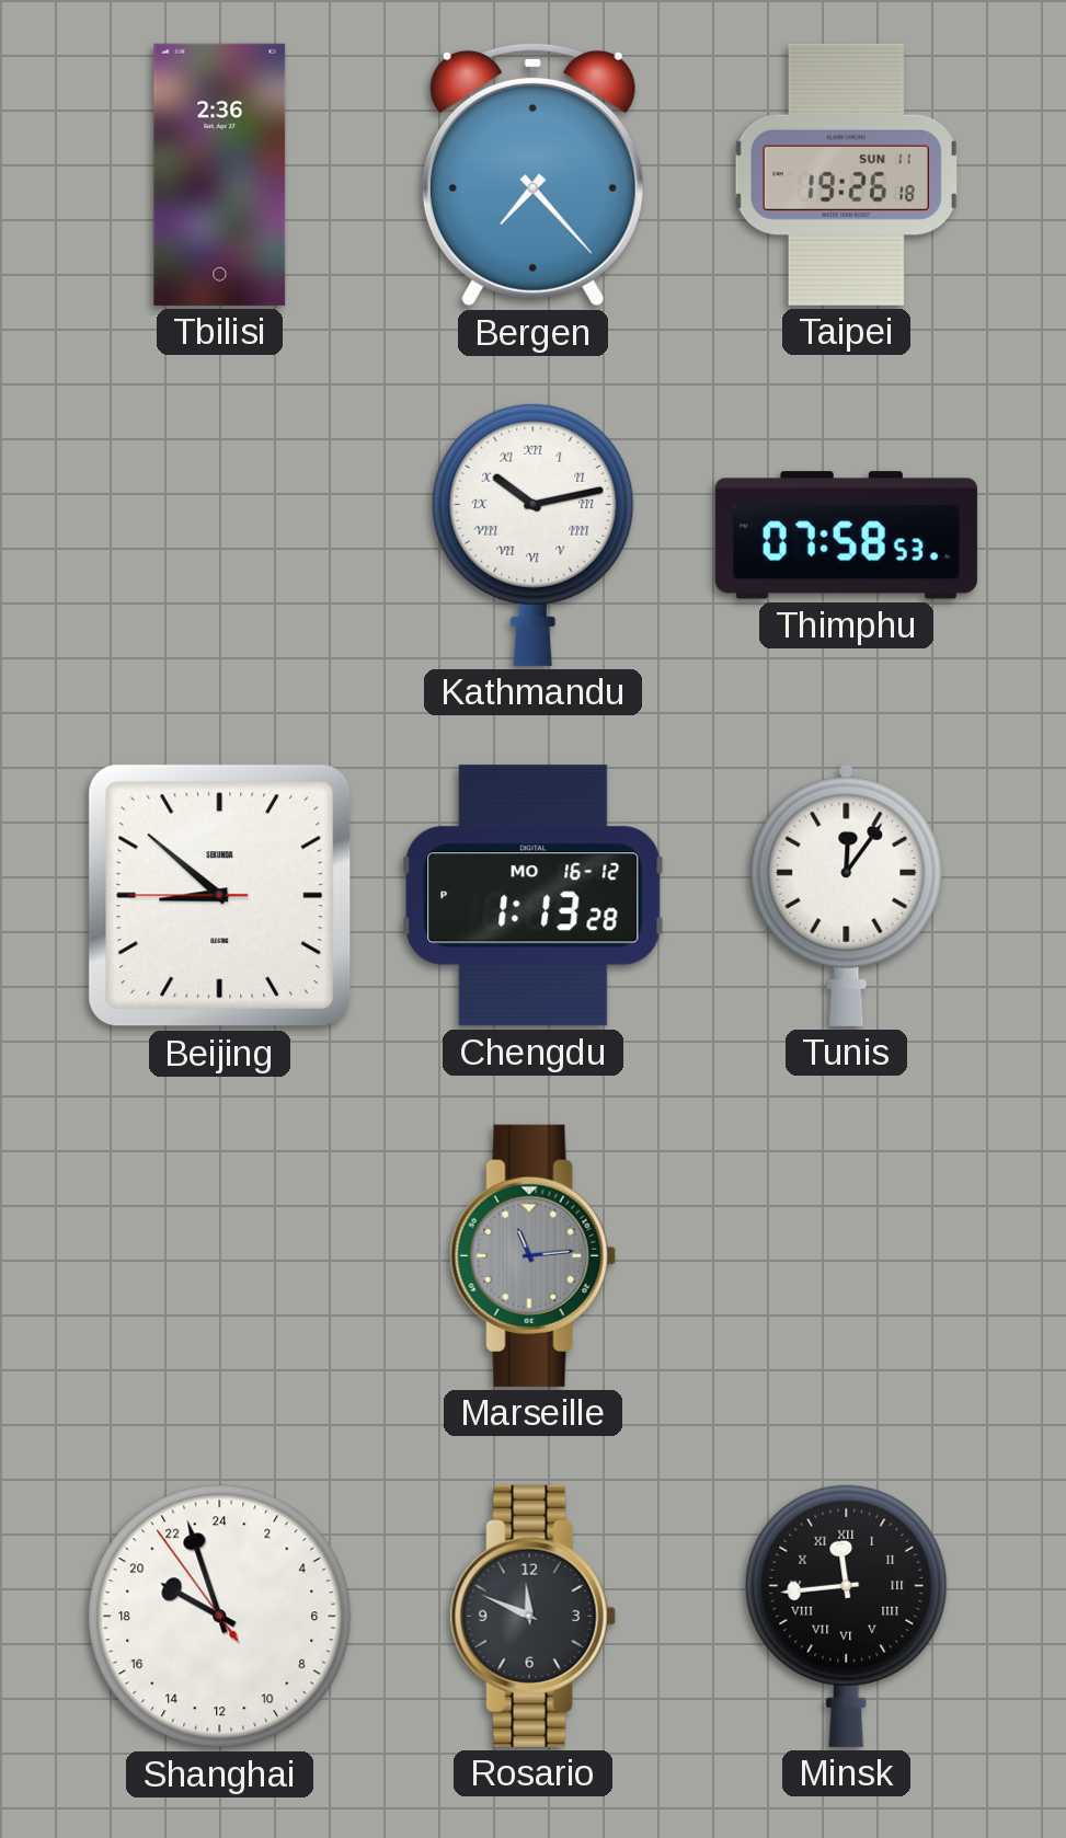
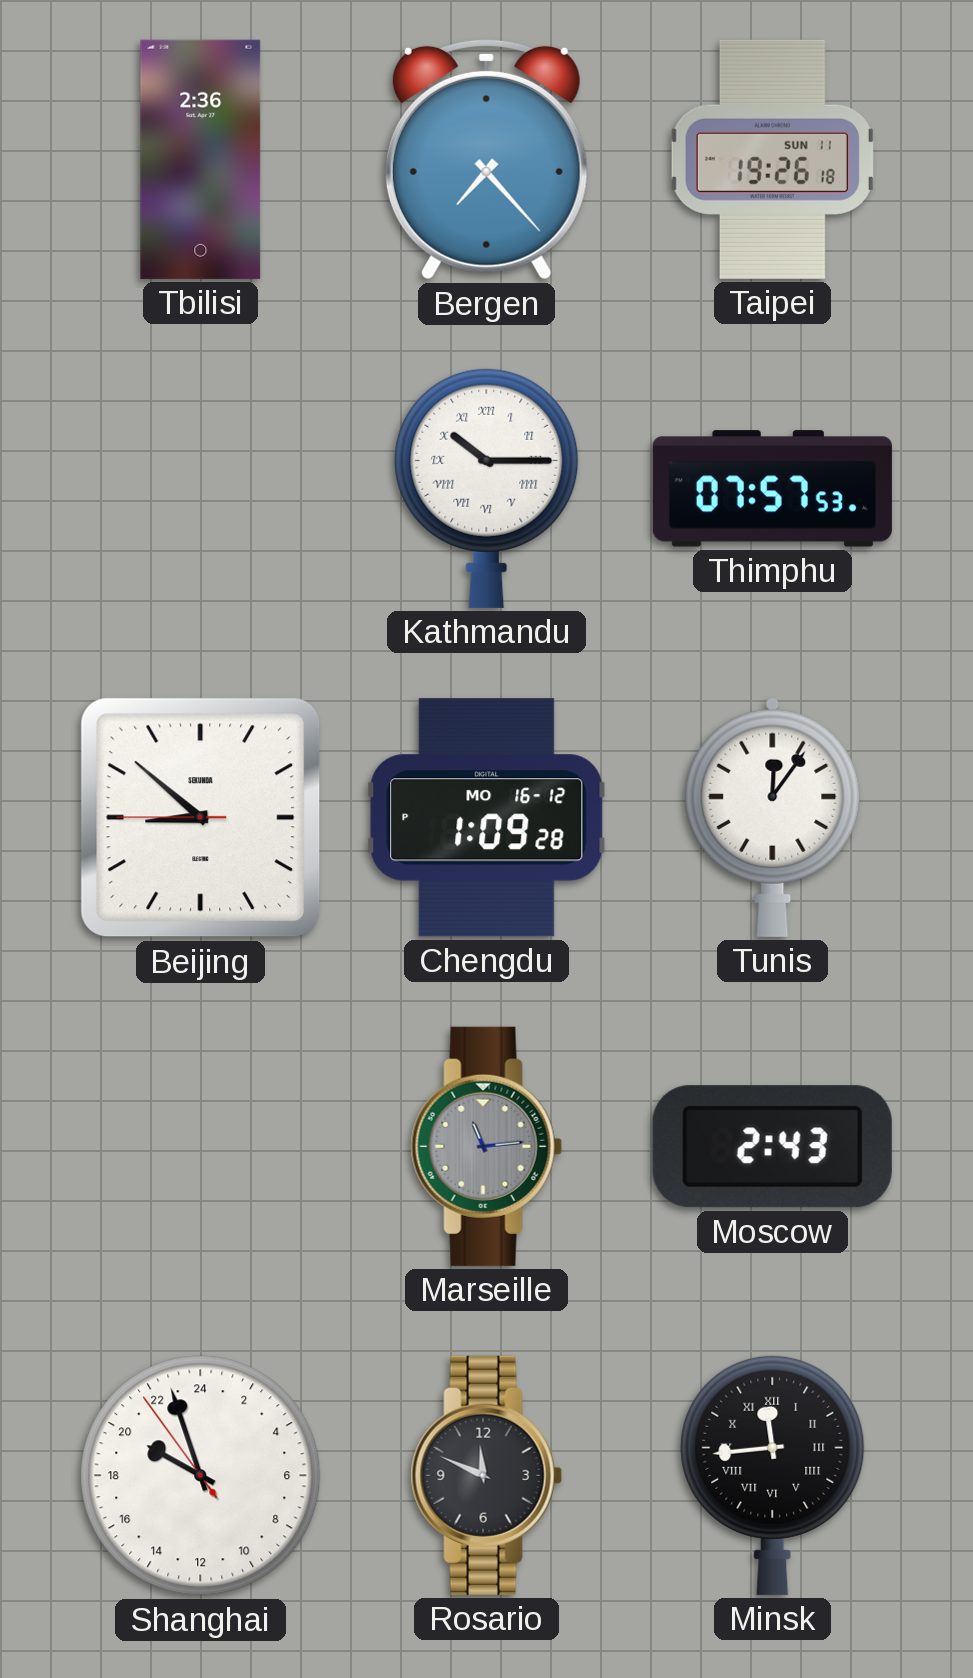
Kathmandu: 10:13 -> 10:15
Thimphu: 07:58 -> 07:57
Chengdu: 1:13 -> 1:09
Moscow: none -> 2:43
